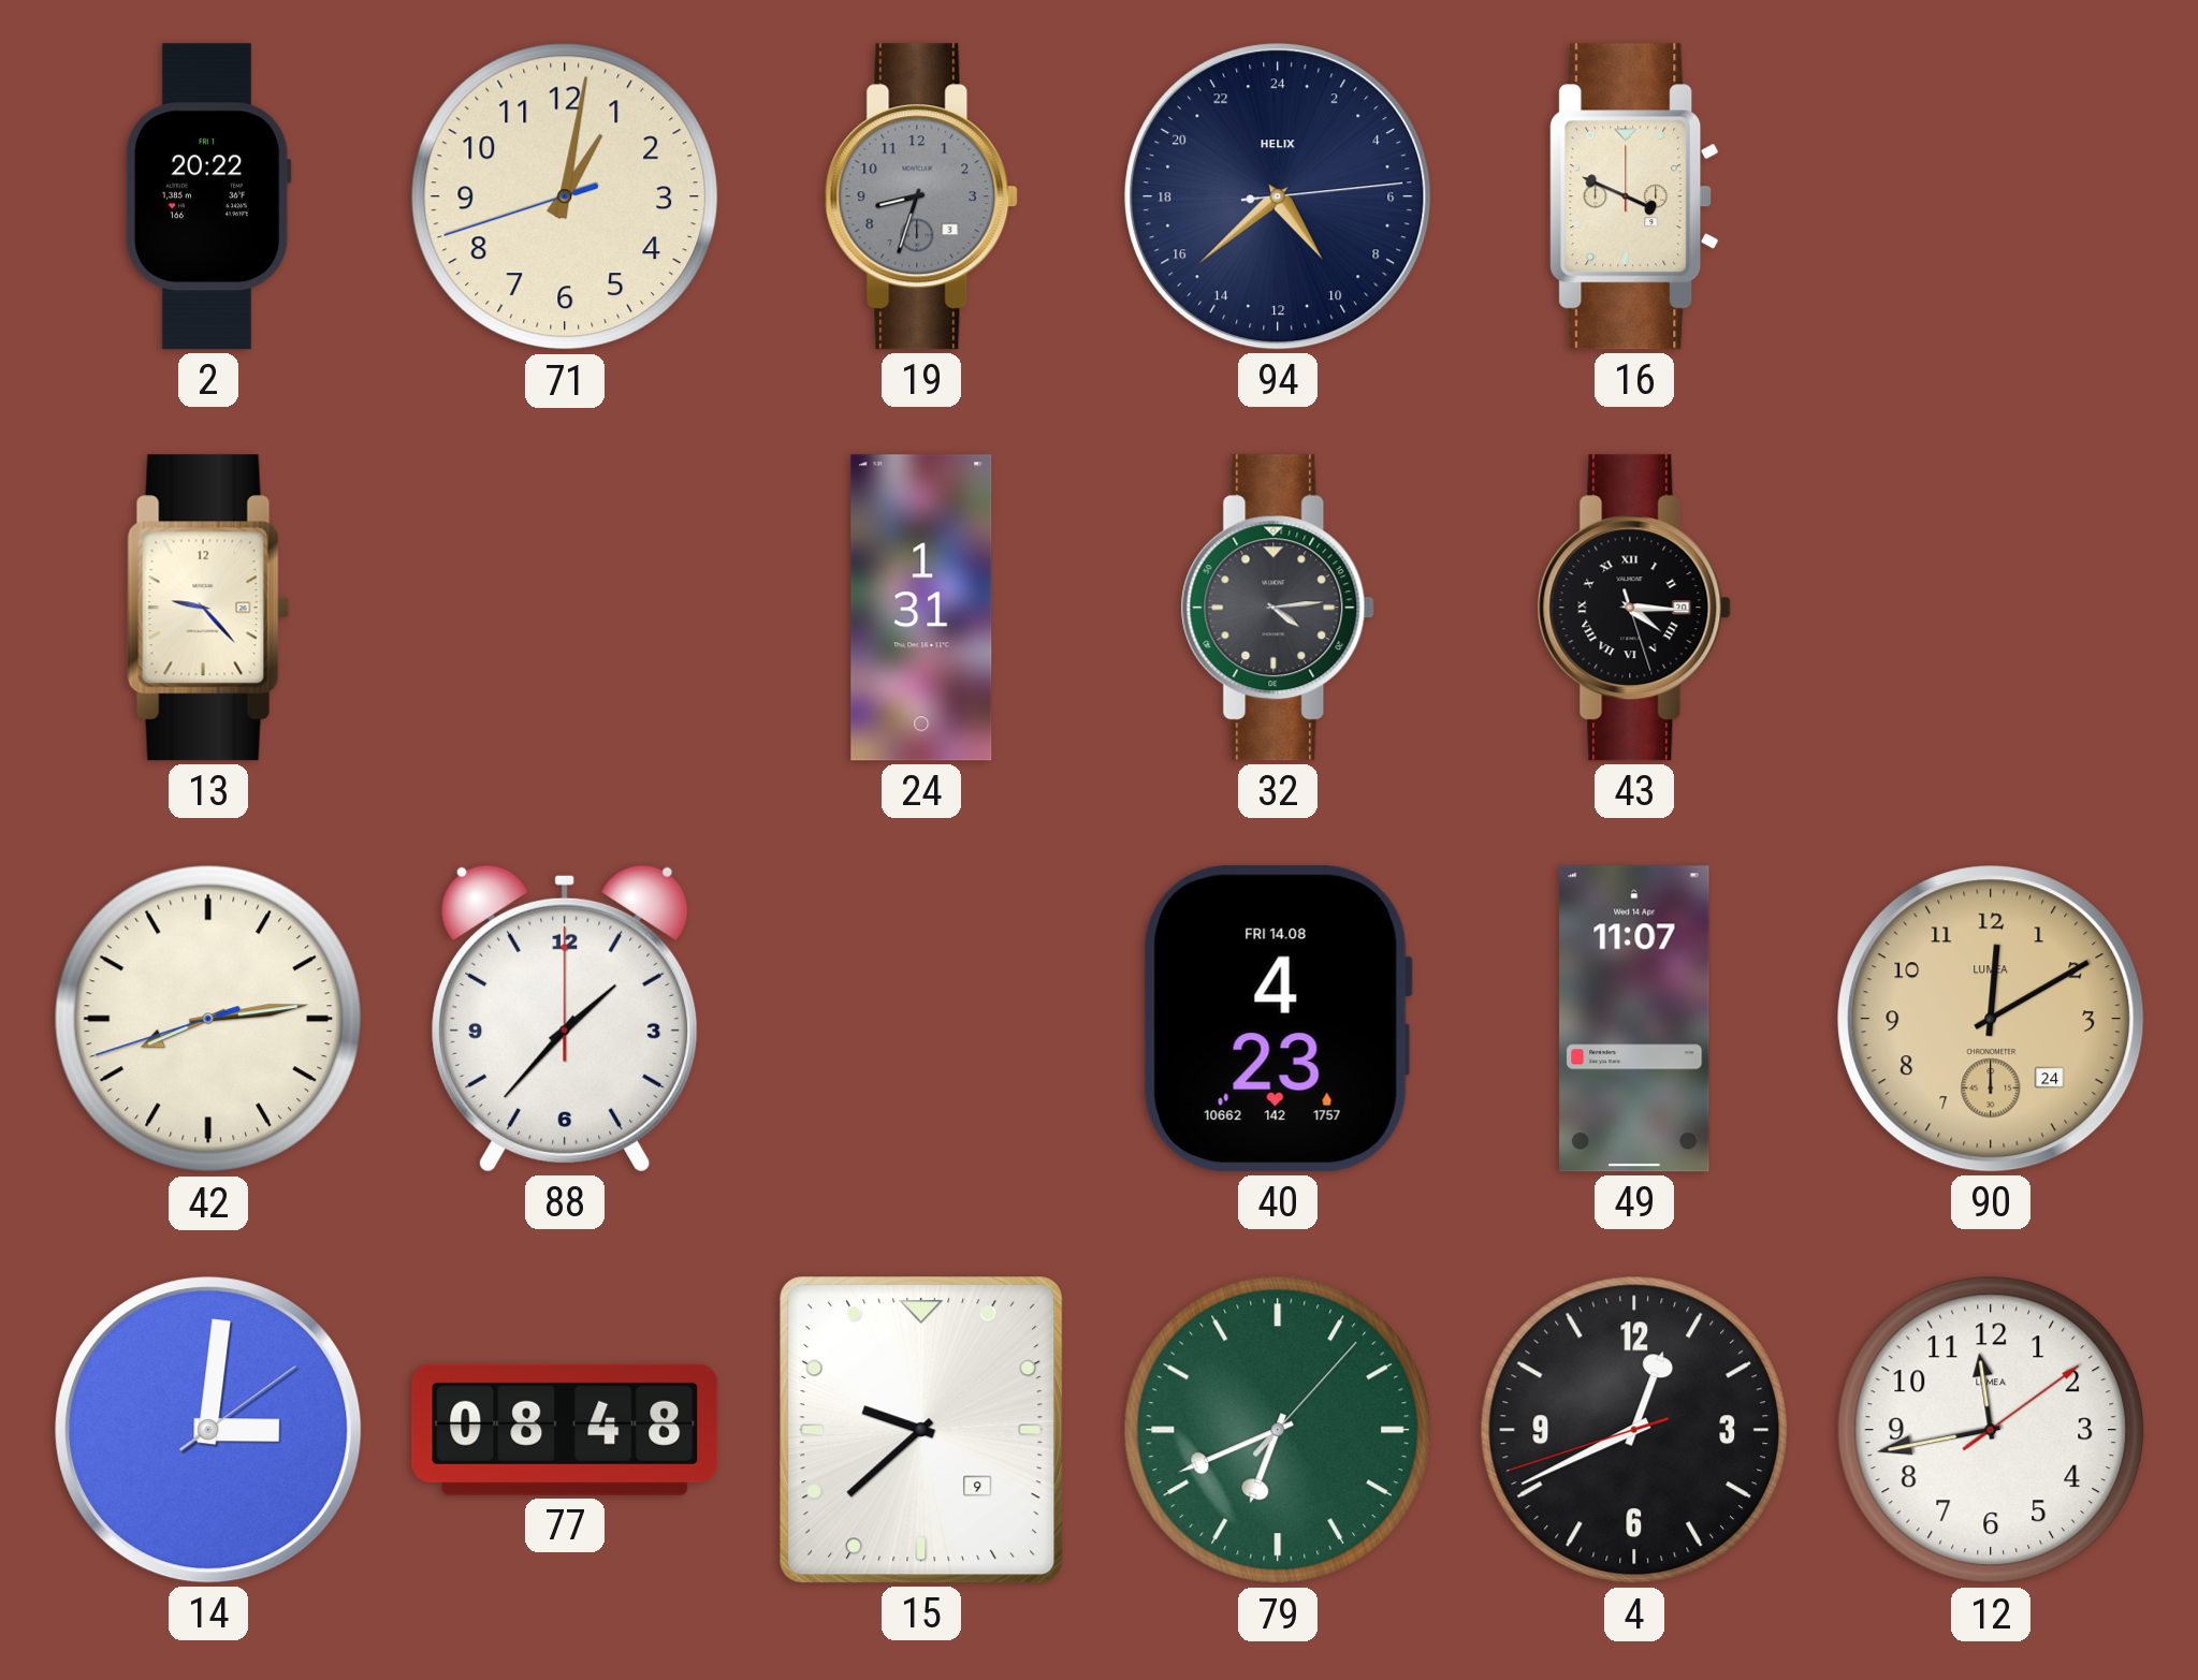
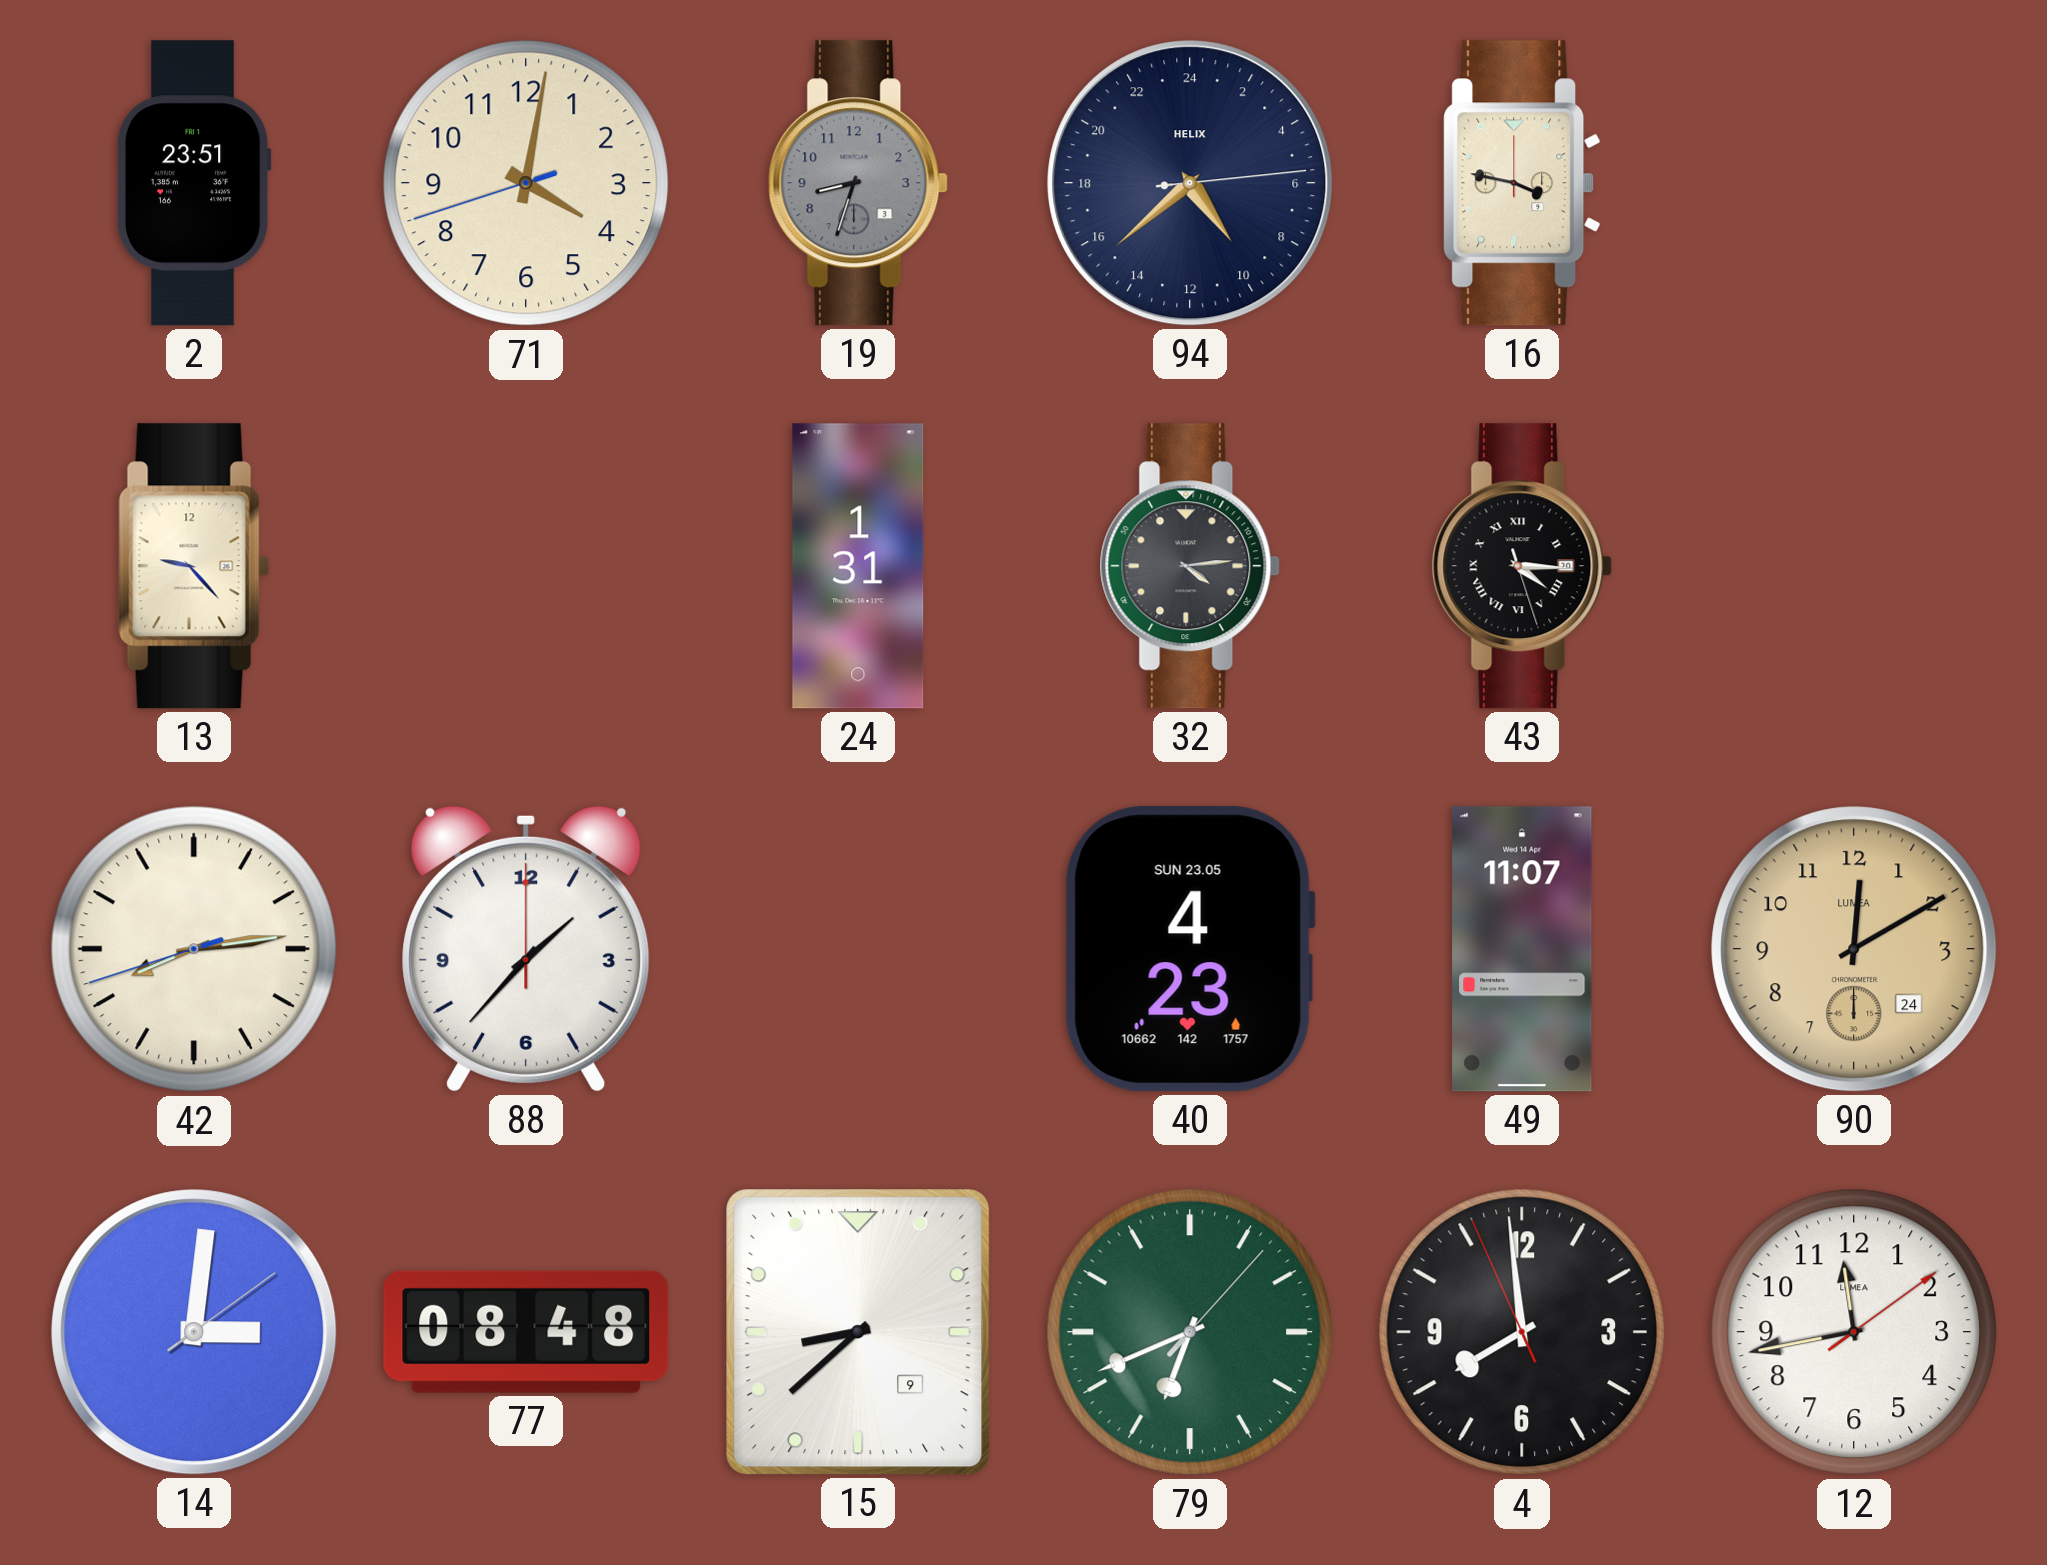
2: 20:22 -> 23:51
71: 1:01 -> 4:01
16: 3:49 -> 3:47
40 date: FRI 14.08 -> SUN 23.05
15: 9:38 -> 8:38
4: 12:40 -> 7:58
